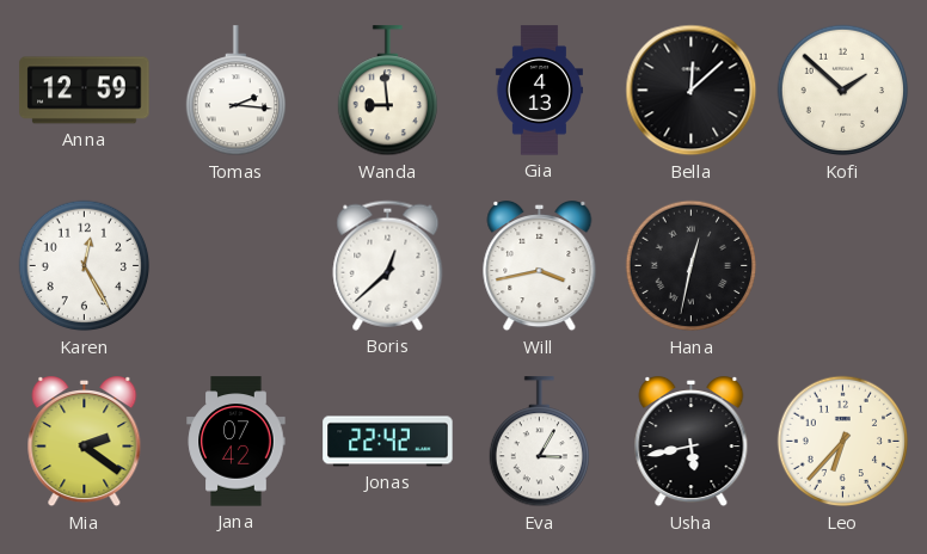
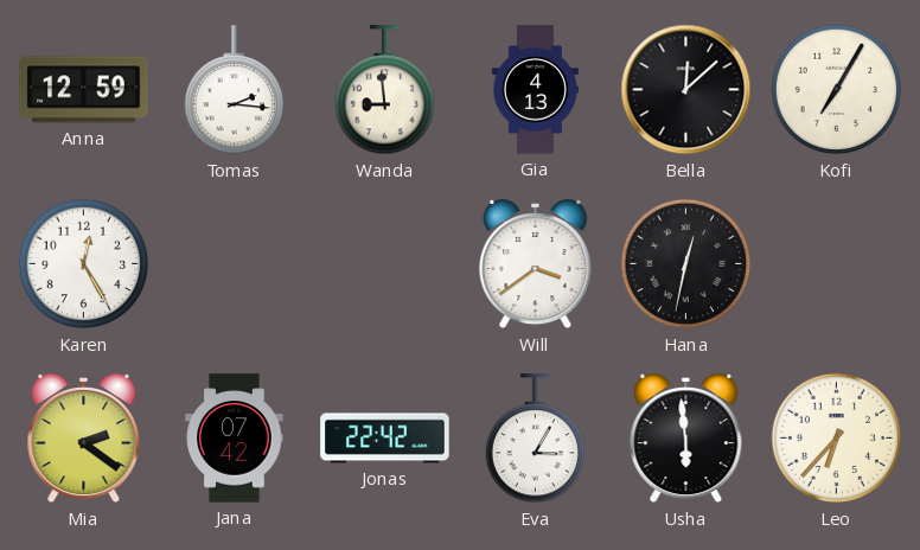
Kofi: 1:52 -> 7:05
Boris: 12:38 -> none
Will: 3:43 -> 3:39
Usha: 5:43 -> 5:59
